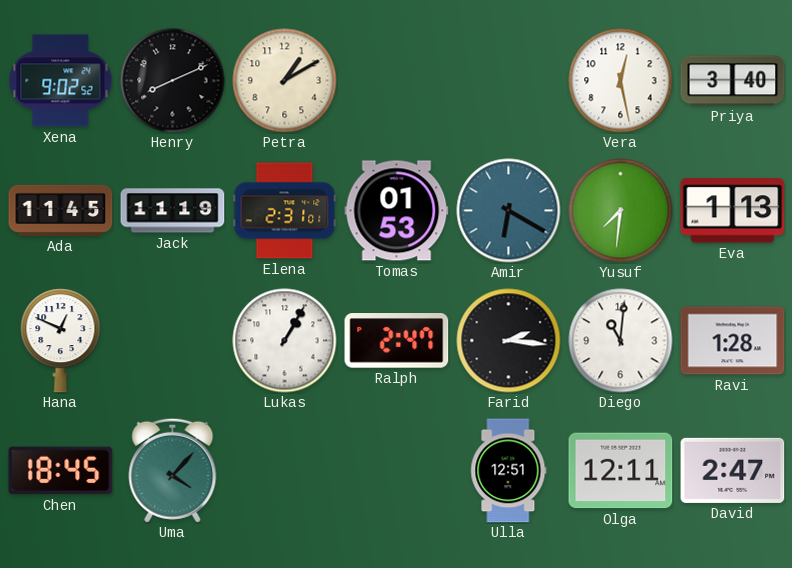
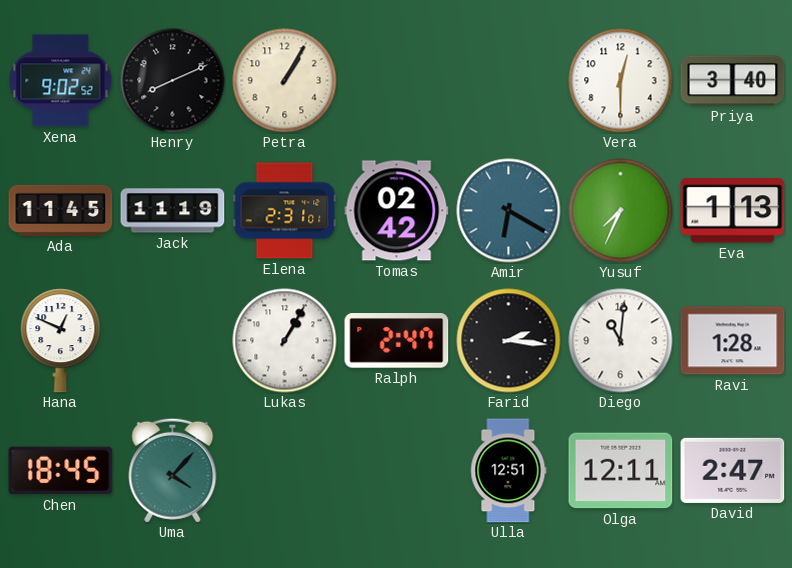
Petra: 1:10 -> 1:05
Vera: 12:28 -> 12:30
Tomas: 01:53 -> 02:42
Yusuf: 7:31 -> 7:34
